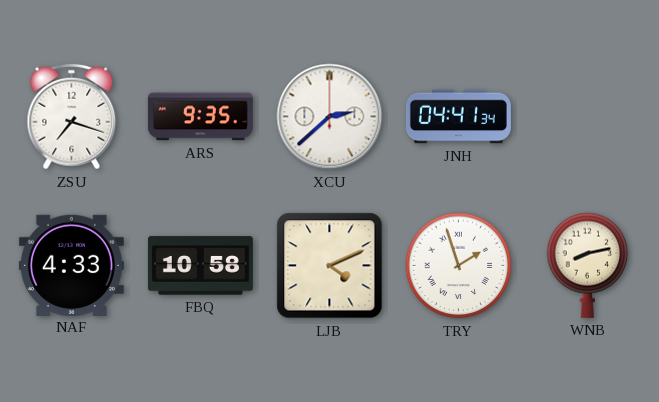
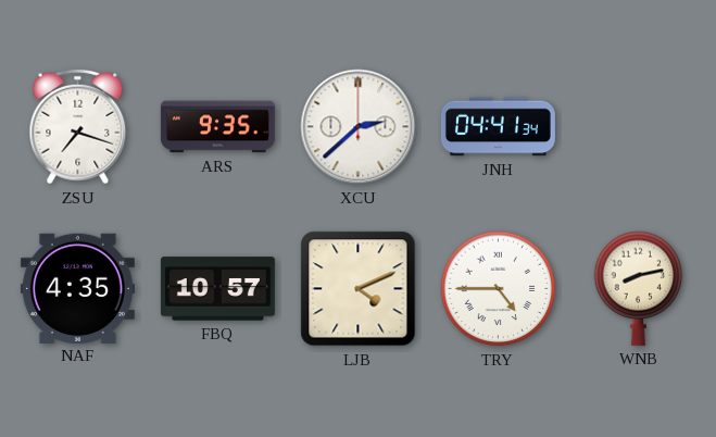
NAF: 4:33 -> 4:35
FBQ: 10:58 -> 10:57
TRY: 1:57 -> 4:45
